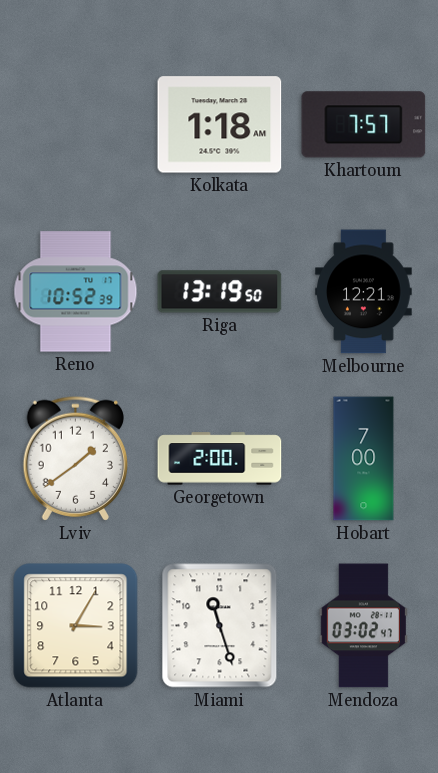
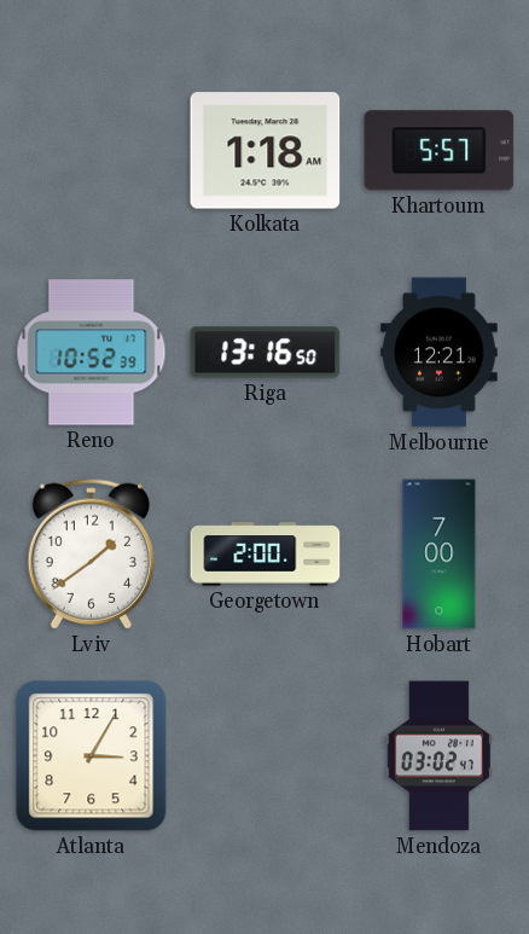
Khartoum: 7:57 -> 5:57
Riga: 13:19 -> 13:16
Miami: 11:27 -> none
